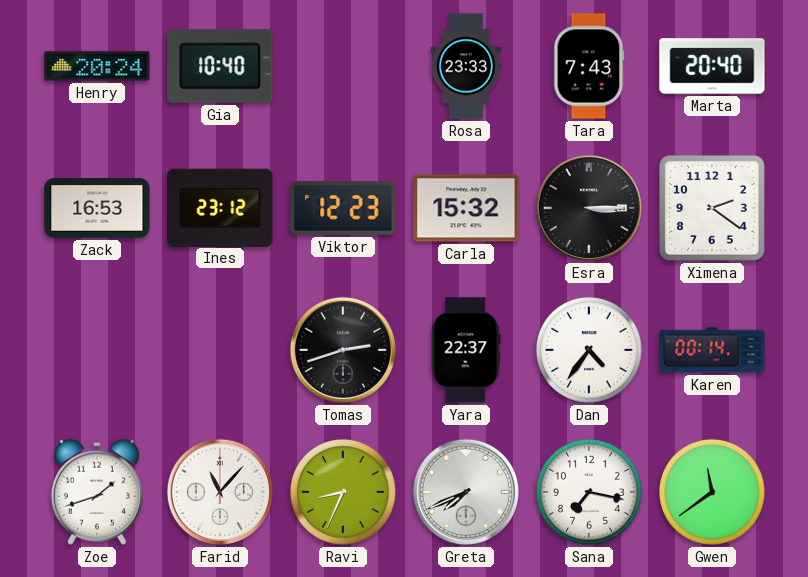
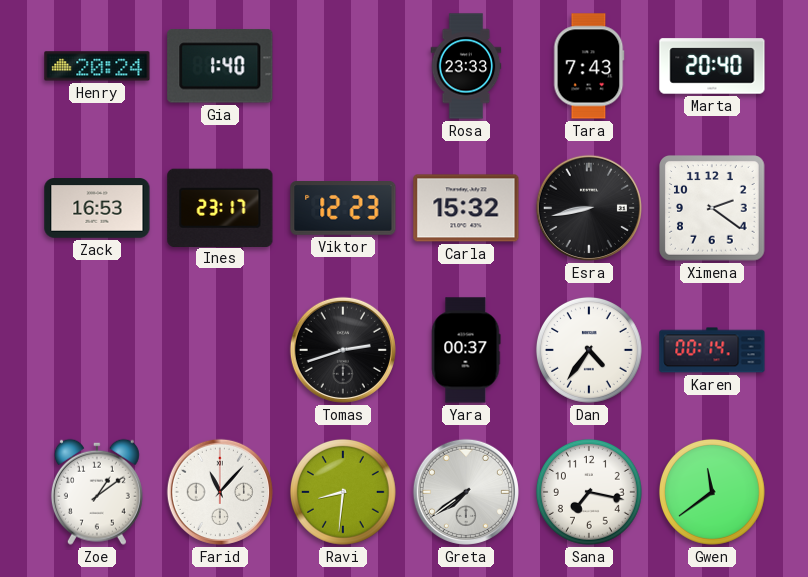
Gia: 10:40 -> 1:40
Ines: 23:12 -> 23:17
Esra: 3:15 -> 8:43
Yara: 22:37 -> 00:37
Zoe: 1:42 -> 1:09
Ravi: 8:34 -> 8:31
Greta: 7:41 -> 7:39
